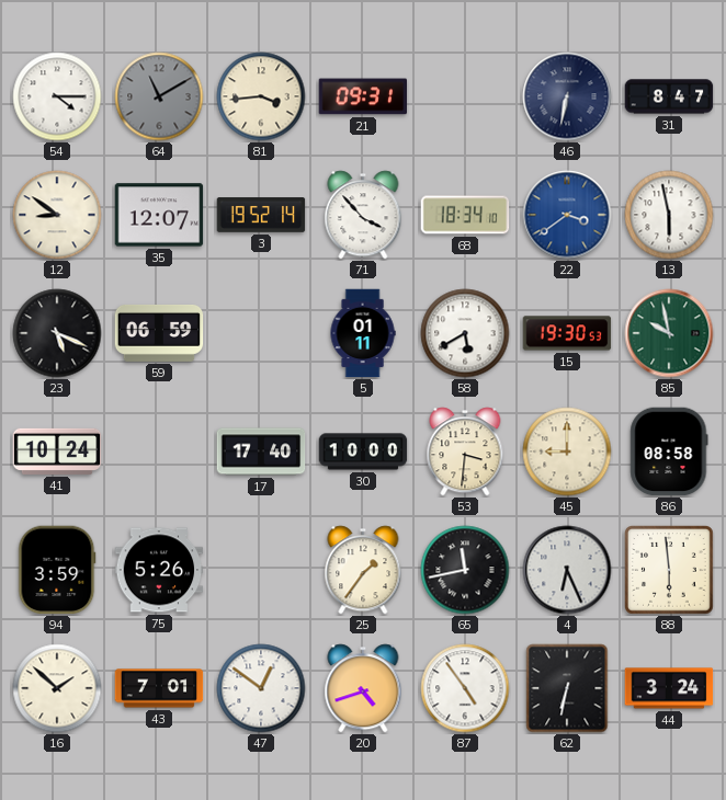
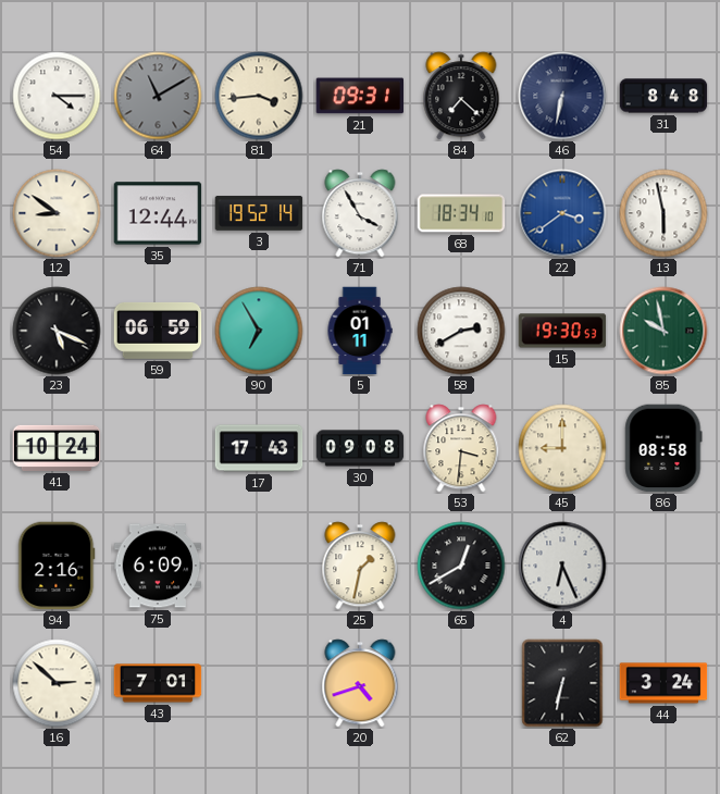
84: none -> 7:22
31: 8:47 -> 8:48
35: 12:07 -> 12:44
71: 3:53 -> 3:55
90: none -> 6:55
58: 5:40 -> 2:40
17: 17:40 -> 17:43
30: 10:00 -> 09:08
94: 3:59 -> 2:16
75: 5:26 -> 6:09
25: 1:36 -> 1:32
65: 11:43 -> 12:40
88: 5:59 -> none
16: 1:52 -> 2:52
47: 12:51 -> none
87: 4:54 -> none
